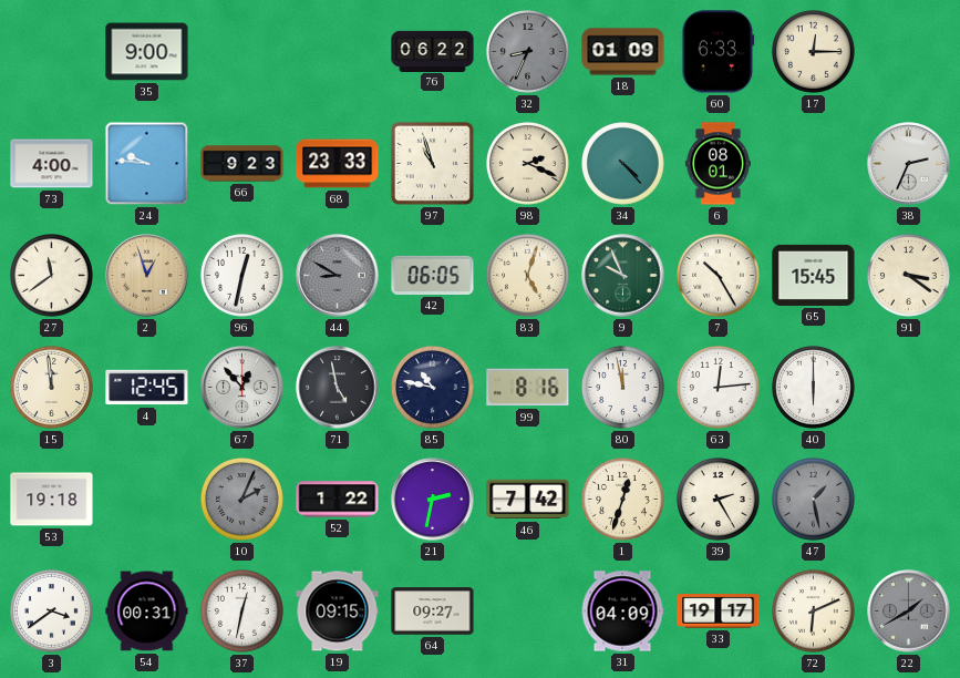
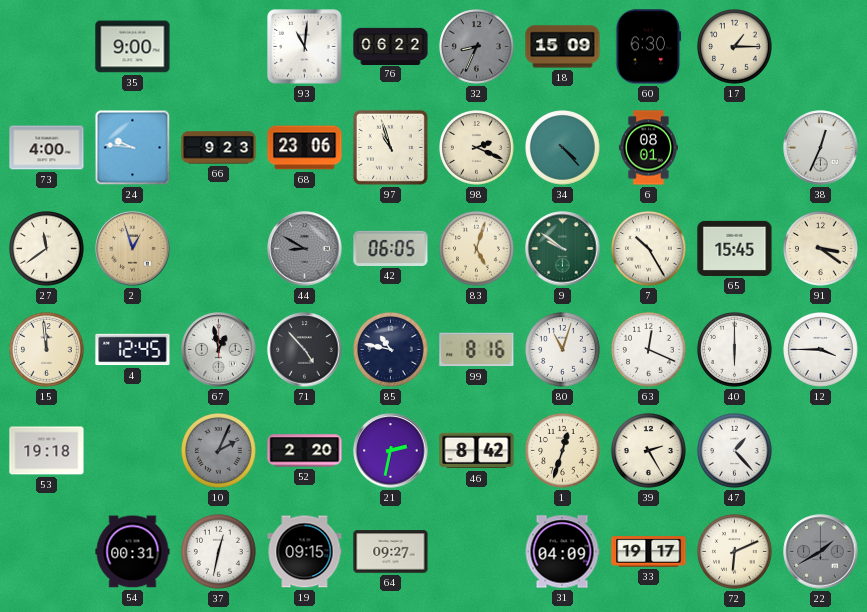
93: none -> 11:01
18: 01:09 -> 15:09
60: 6:33 -> 6:30
17: 12:15 -> 1:15
68: 23:33 -> 23:06
38: 2:34 -> 12:34
96: 12:32 -> none
9: 9:56 -> 9:51
67: 12:53 -> 12:58
71: 4:58 -> 4:53
80: 11:58 -> 11:03
63: 12:14 -> 12:19
12: none -> 3:45
52: 1:22 -> 2:20
46: 7:42 -> 8:42
47: 1:28 -> 1:23
47 dial: grey -> white
3: 3:39 -> none
